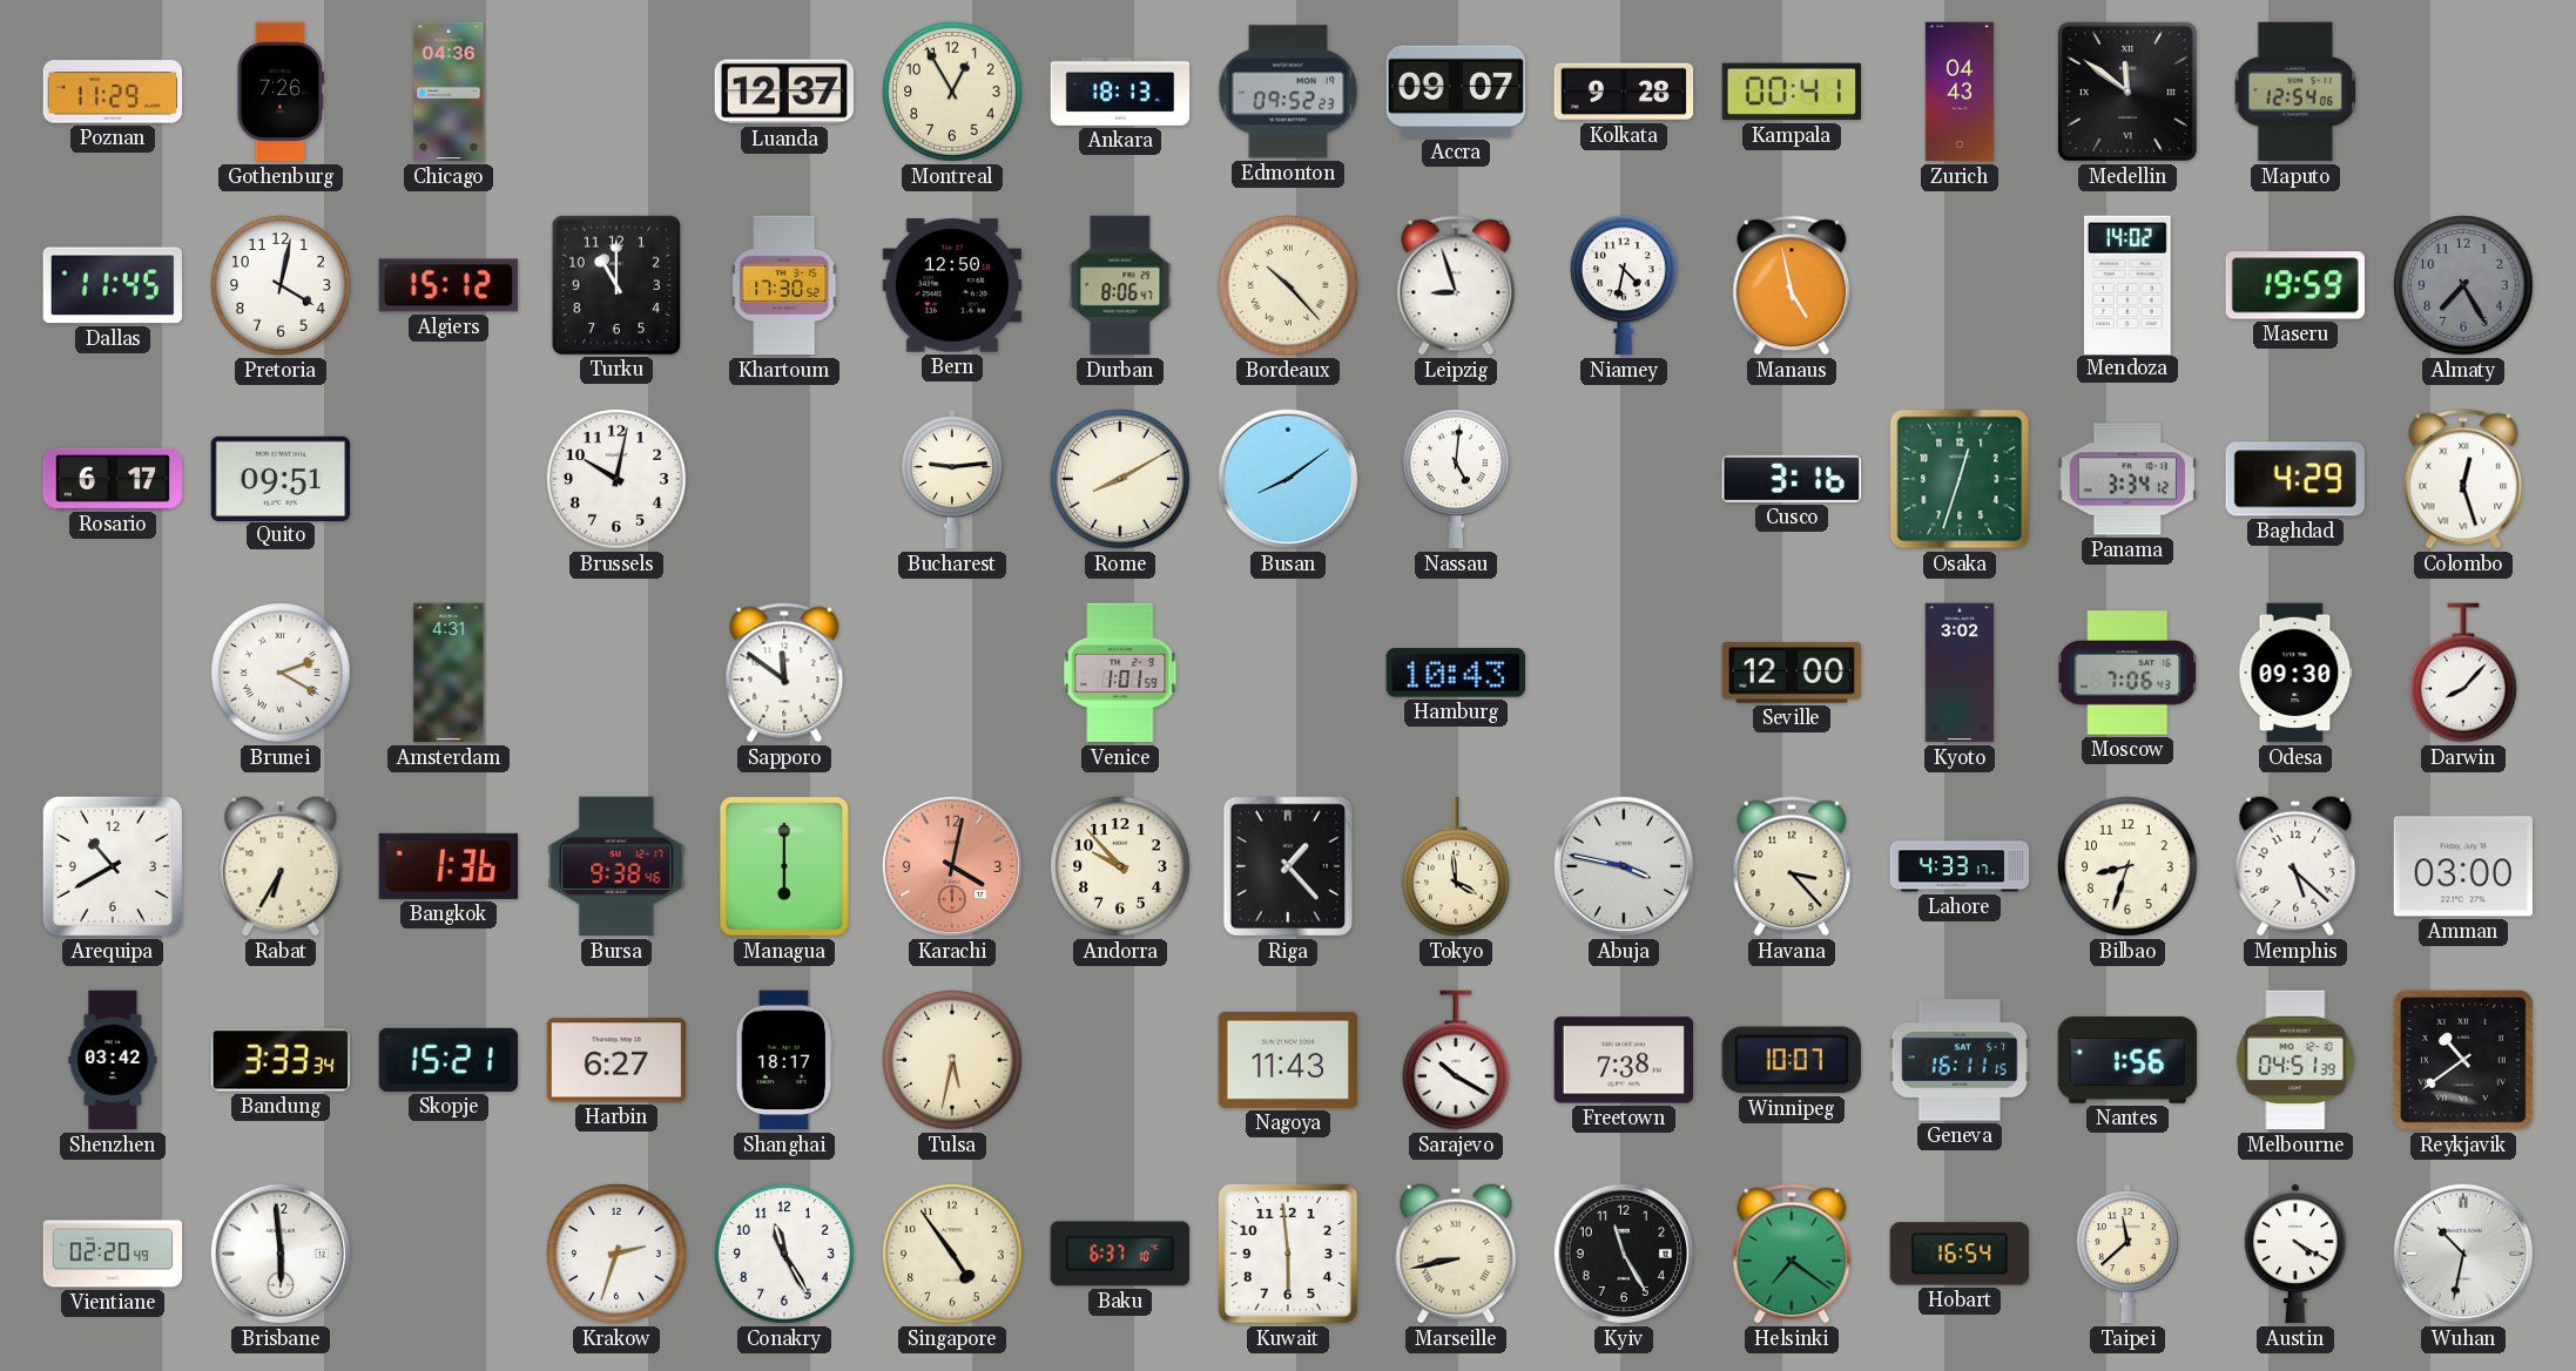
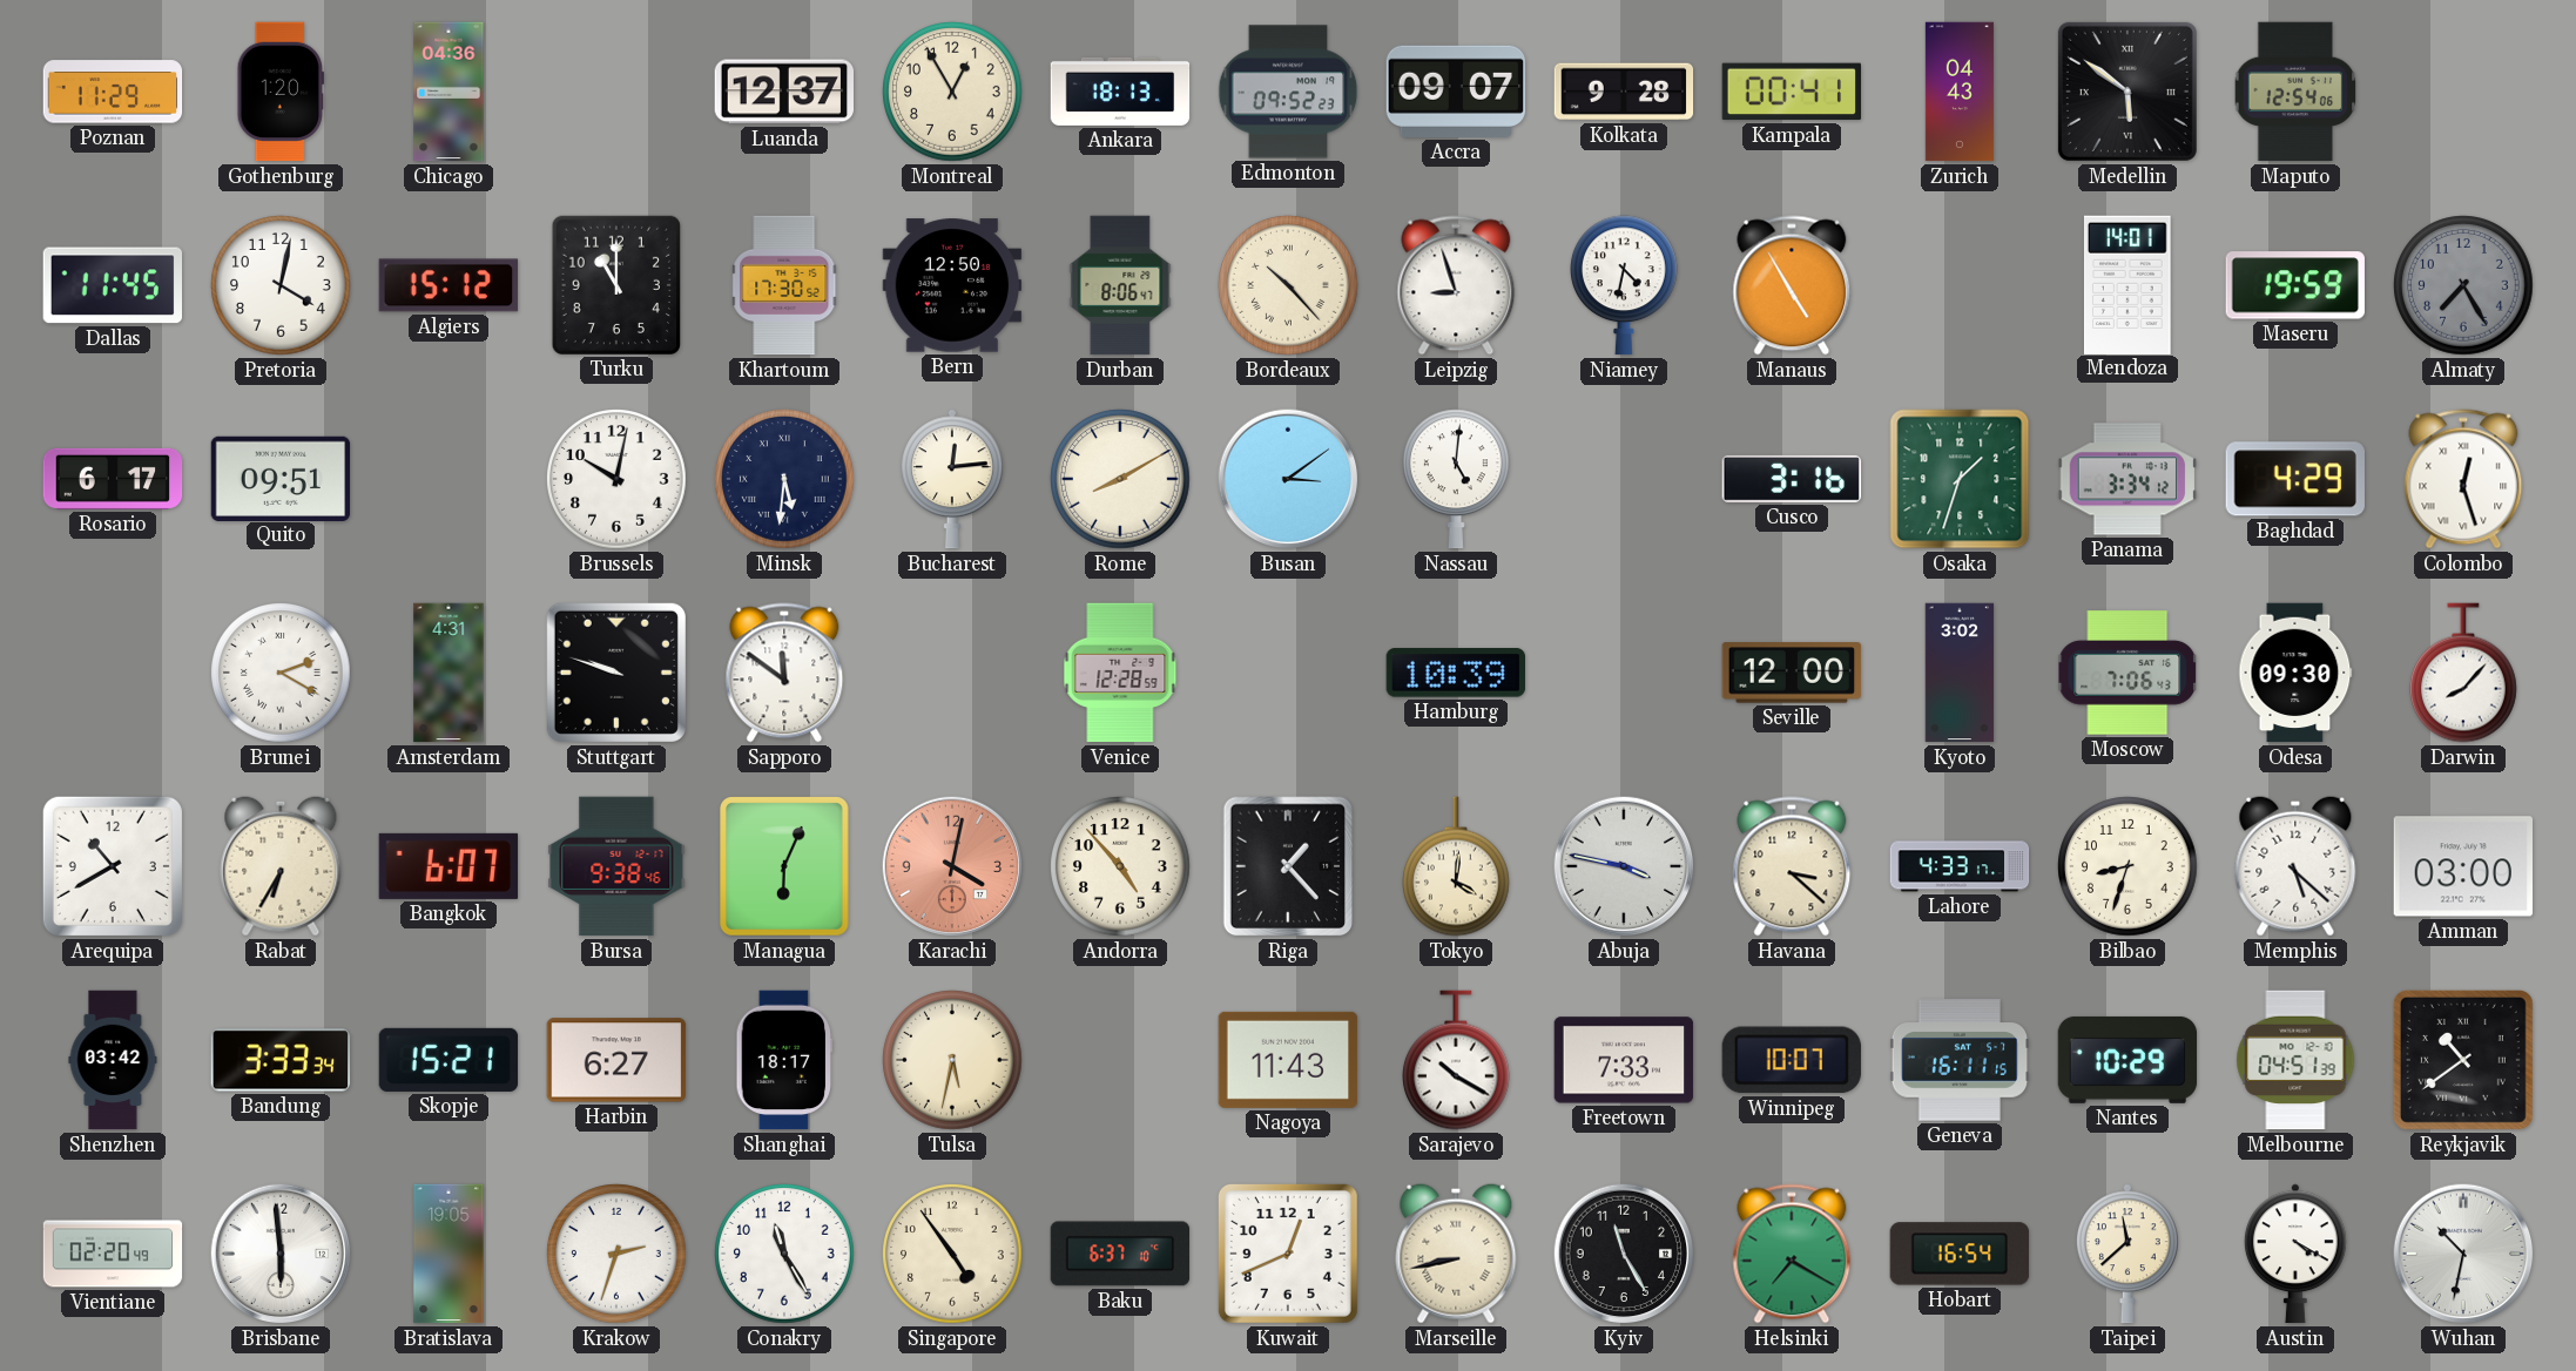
Gothenburg: 7:26 -> 1:20
Medellin: 11:51 -> 5:51
Manaus: 4:58 -> 4:55
Mendoza: 14:02 -> 14:01
Minsk: none -> 5:31
Bucharest: 9:14 -> 12:14
Busan: 8:09 -> 3:09
Osaka: 12:33 -> 1:33
Stuttgart: none -> 9:48
Venice: 1:01 -> 12:28
Hamburg: 10:43 -> 10:39
Bangkok: 1:36 -> 6:07
Managua: 6:00 -> 6:04
Andorra: 9:53 -> 4:53
Tokyo: 3:59 -> 4:01
Havana: 3:23 -> 3:22
Freetown: 7:38 -> 7:33
Nantes: 1:56 -> 10:29
Bratislava: none -> 19:05
Kuwait: 5:59 -> 12:41
Helsinki: 7:21 -> 7:20
